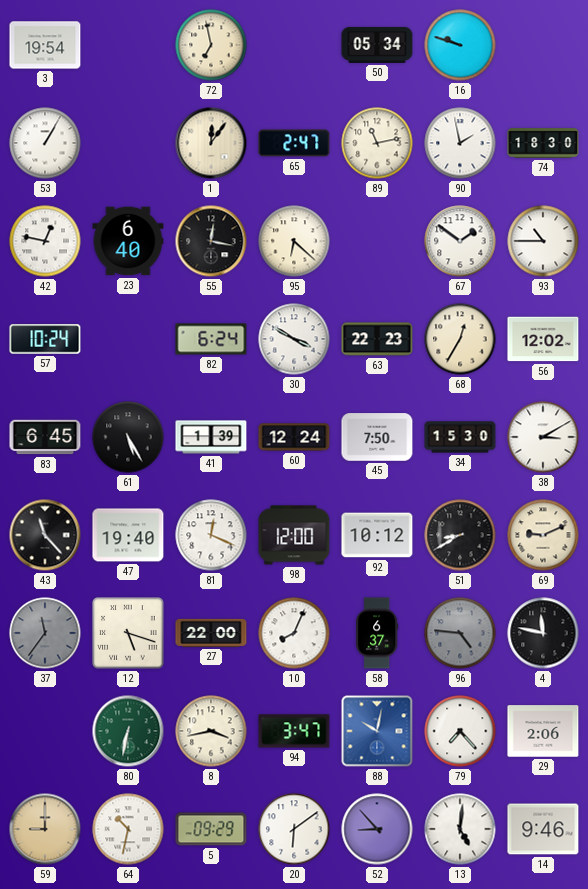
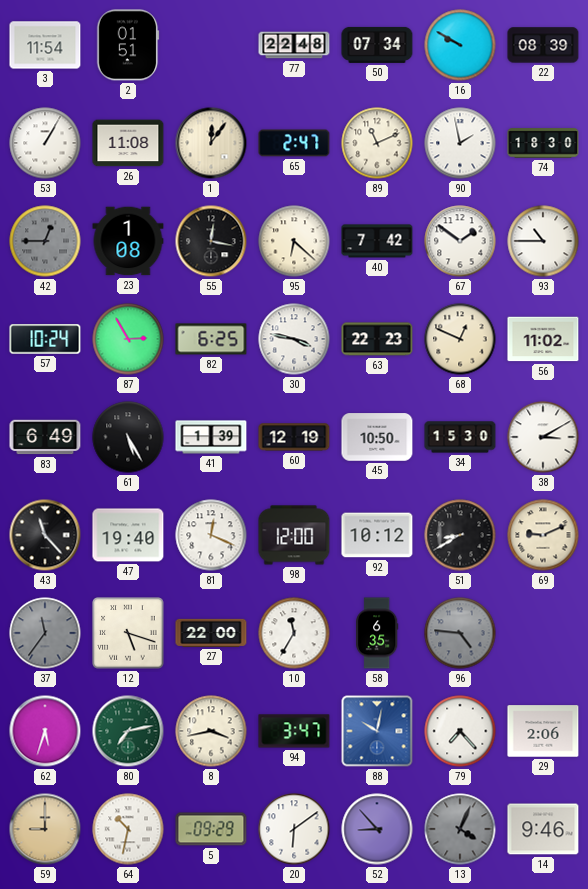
3: 19:54 -> 11:54
2: none -> 01:51
72: 6:58 -> none
77: none -> 22:48
50: 05:34 -> 07:34
16: 9:48 -> 9:50
22: none -> 08:39
26: none -> 11:08
89: 11:13 -> 11:11
42: 12:47 -> 12:45
42 dial: white -> grey
23: 6:40 -> 1:08
40: none -> 7:42
87: none -> 2:55
82: 6:24 -> 6:25
30: 3:50 -> 3:47
68: 12:35 -> 12:49
56: 12:02 -> 11:02
83: 6:45 -> 6:49
60: 12:24 -> 12:19
45: 7:50 -> 10:50
10: 8:04 -> 11:35
58: 6:37 -> 6:35
4: 11:47 -> none
62: none -> 5:33
80: 6:32 -> 7:13
13: 5:01 -> 4:04
13 dial: white -> grey
